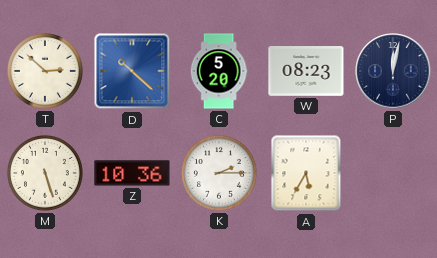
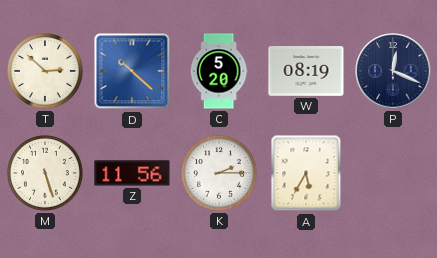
W: 08:23 -> 08:19
P: 12:02 -> 12:19
Z: 10:36 -> 11:56
